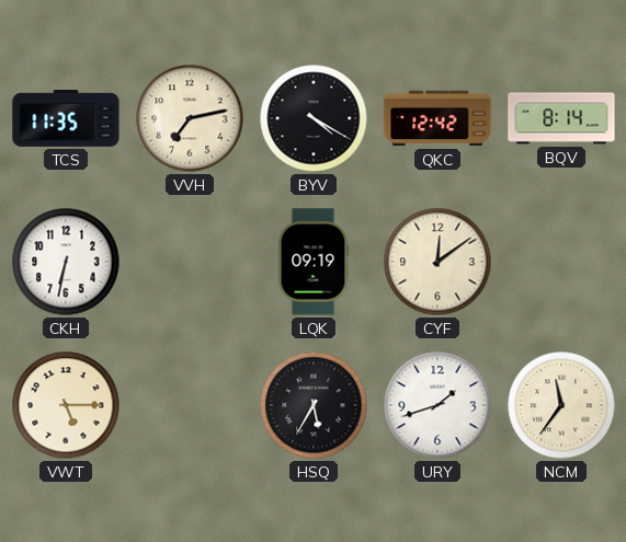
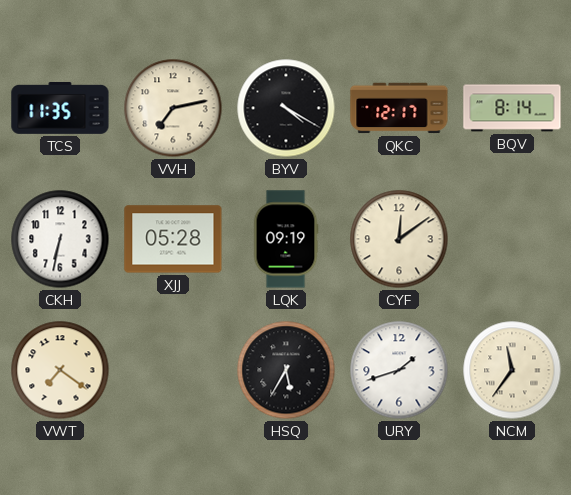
QKC: 12:42 -> 12:17
XJJ: none -> 05:28
VWT: 5:15 -> 7:21
